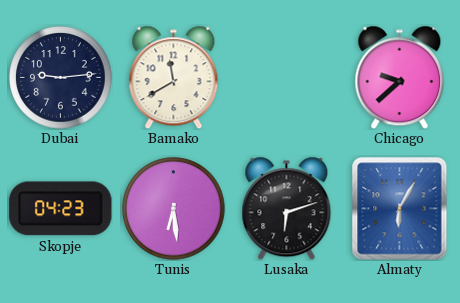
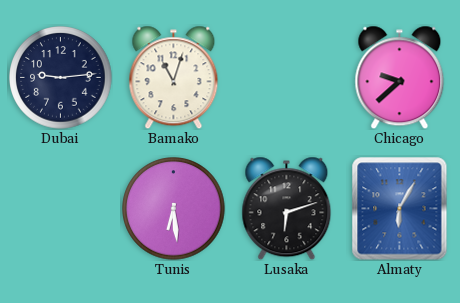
Bamako: 11:40 -> 11:03
Skopje: 04:23 -> none
